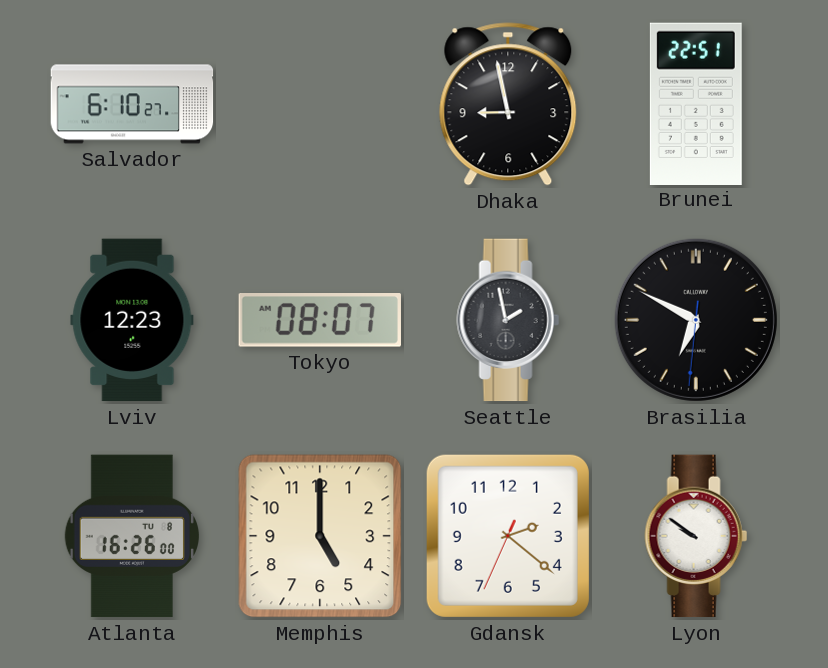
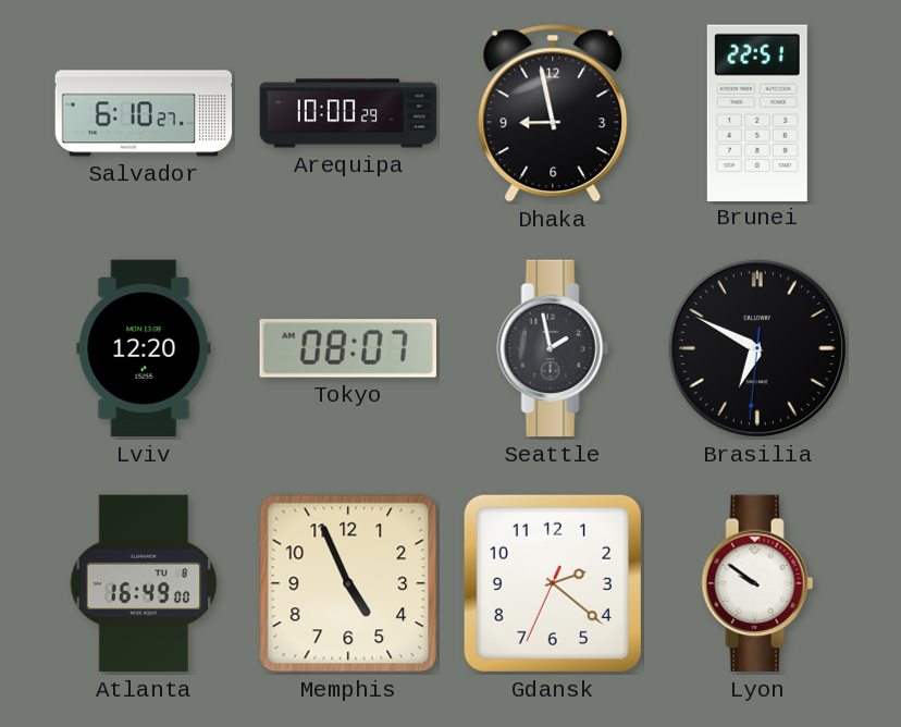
Arequipa: none -> 10:00
Lviv: 12:23 -> 12:20
Atlanta: 16:26 -> 16:49
Memphis: 5:00 -> 4:56
